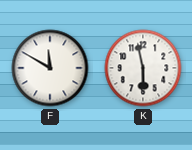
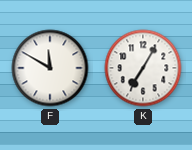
K: 5:58 -> 7:05
